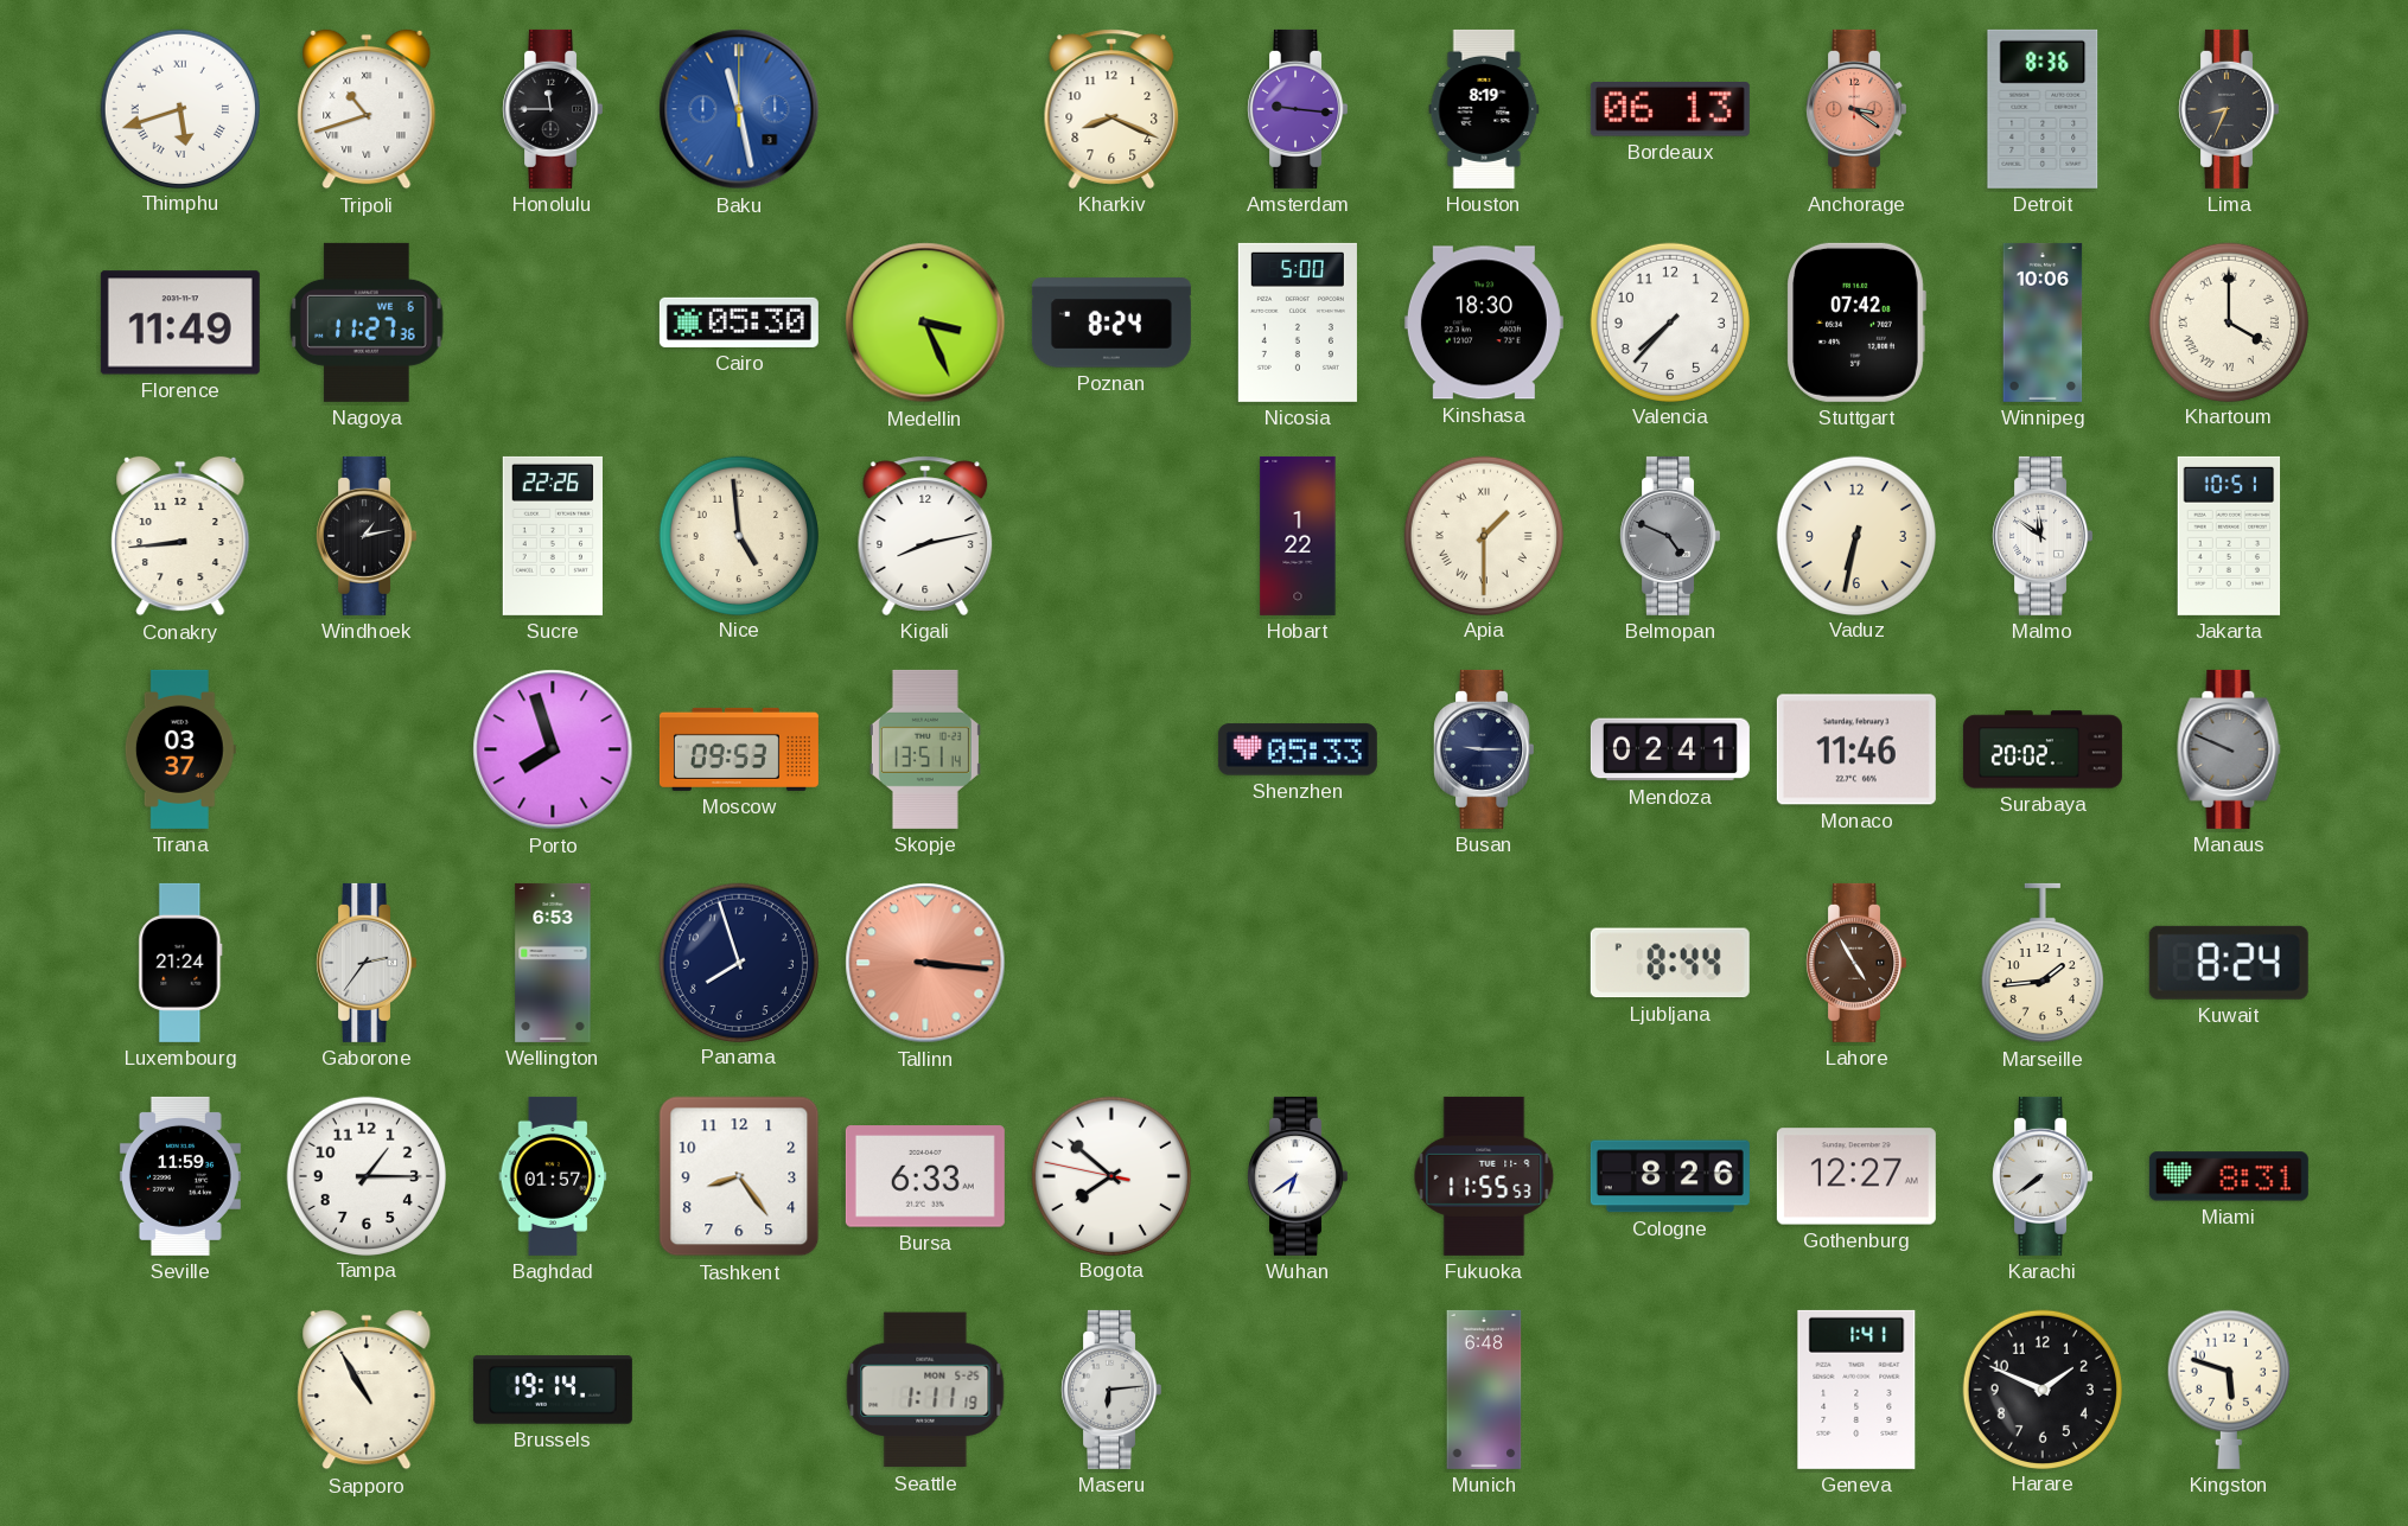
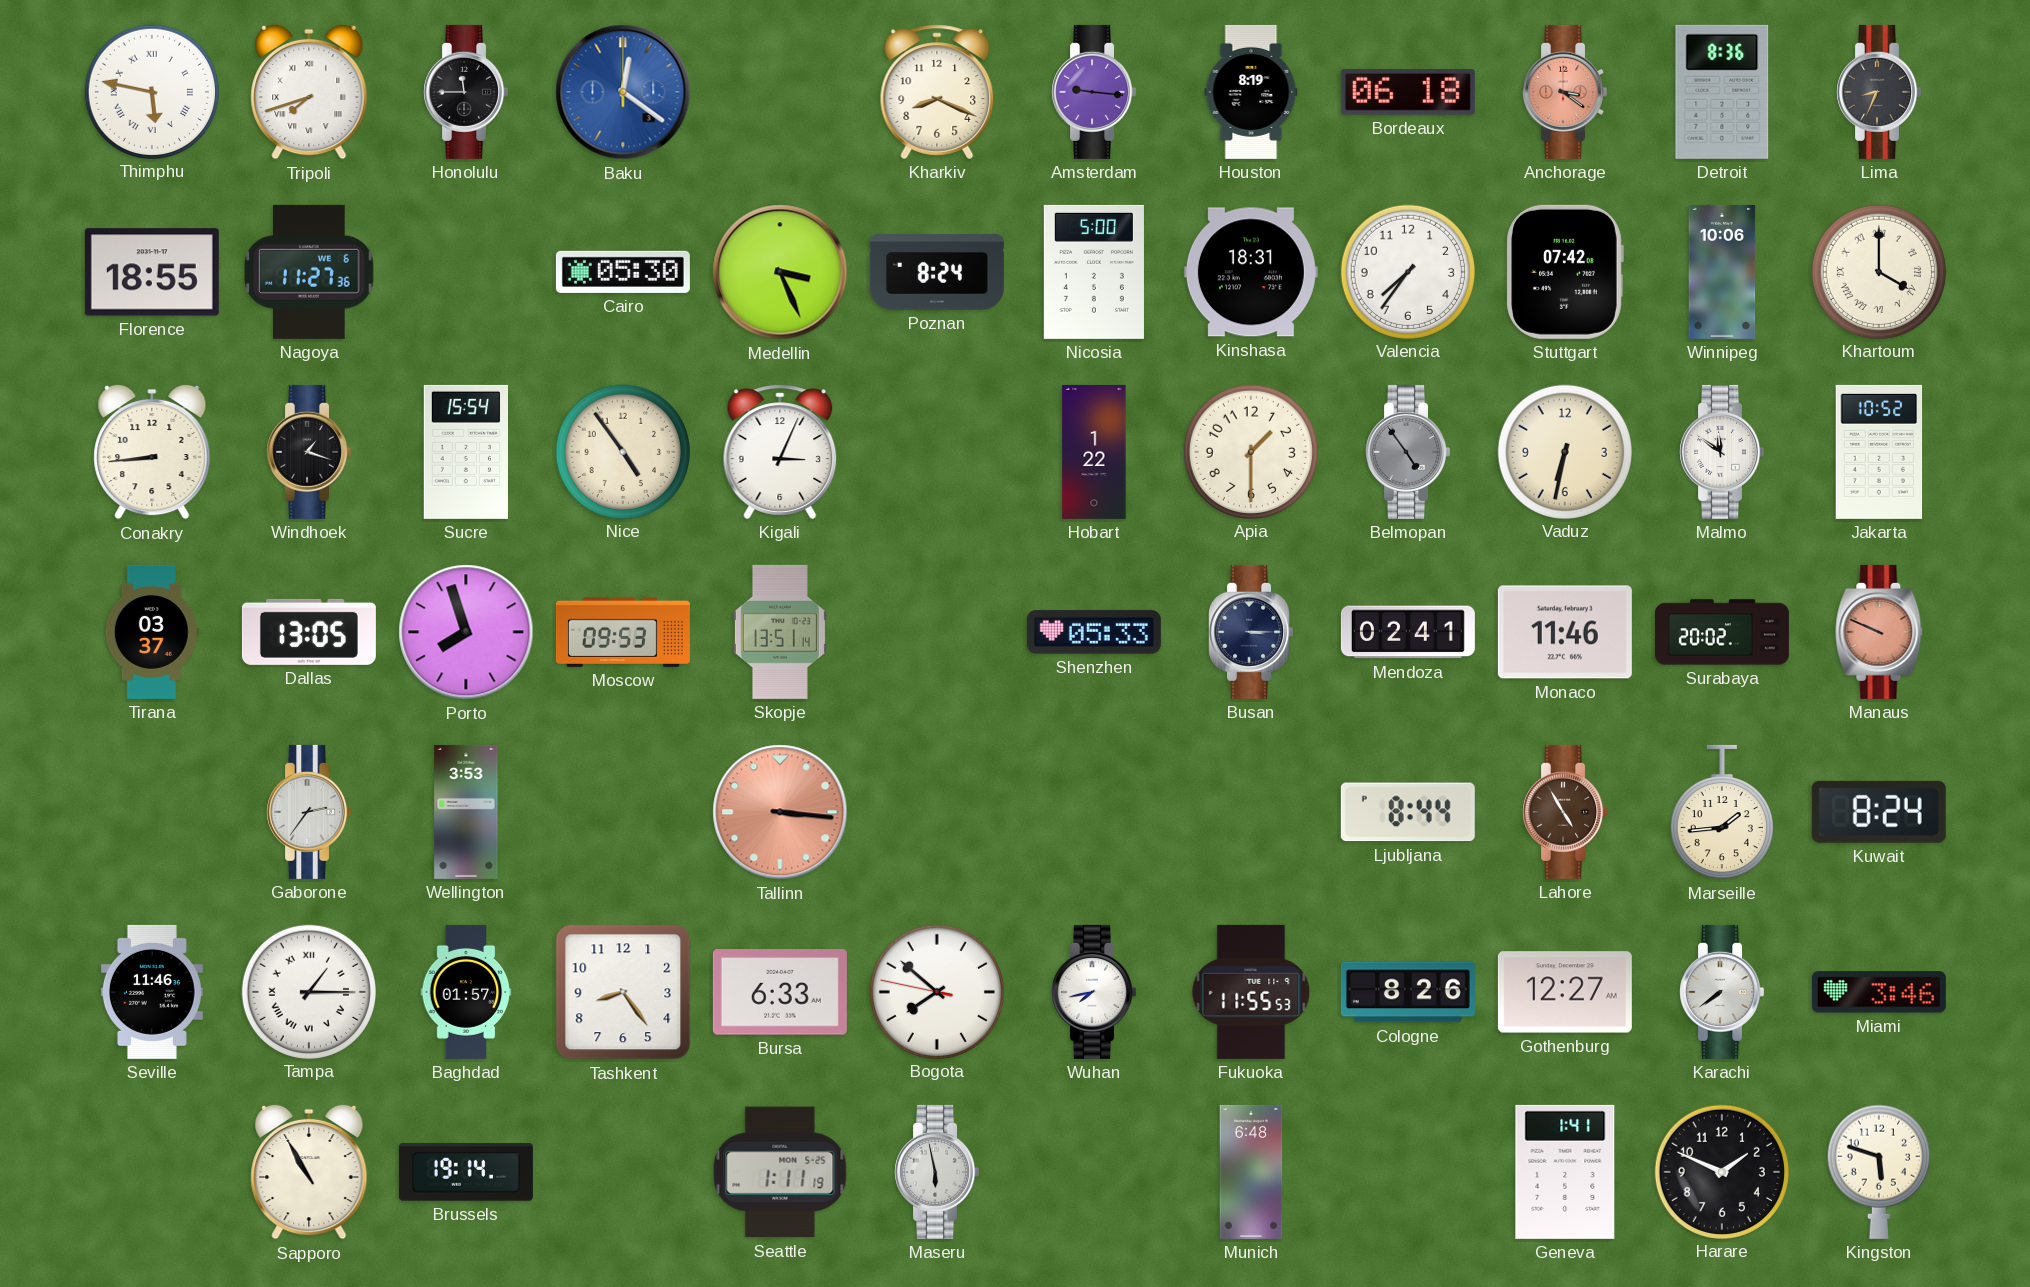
Thimphu: 5:42 -> 5:47
Tripoli: 10:42 -> 7:42
Baku: 11:28 -> 12:21
Bordeaux: 06:13 -> 06:18
Florence: 11:49 -> 18:55
Kinshasa: 18:30 -> 18:31
Valencia: 7:37 -> 7:36
Windhoek: 1:13 -> 1:18
Sucre: 22:26 -> 15:54
Nice: 4:59 -> 4:54
Kigali: 8:13 -> 3:04
Apia numerals: Roman -> Arabic
Belmopan: 4:49 -> 4:54
Jakarta: 10:51 -> 10:52
Dallas: none -> 13:05
Busan: 9:15 -> 3:15
Manaus dial: grey -> salmon
Luxembourg: 21:24 -> none
Wellington: 6:53 -> 3:53
Panama: 7:57 -> none
Seville: 11:59 -> 11:46
Tampa numerals: Arabic -> Roman
Wuhan: 6:39 -> 7:43
Miami: 8:31 -> 3:46
Maseru: 6:14 -> 5:58
